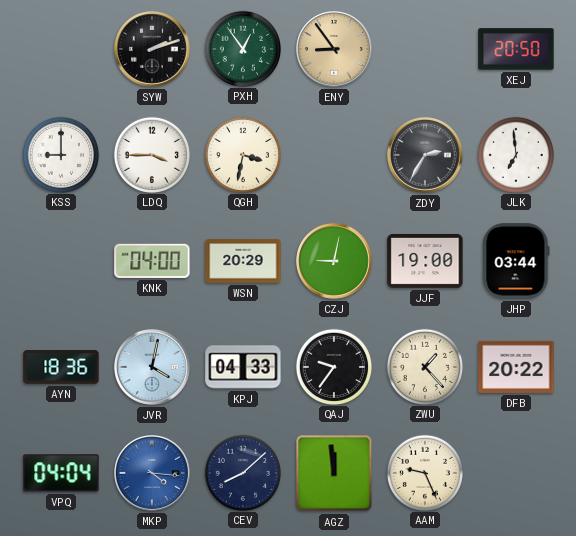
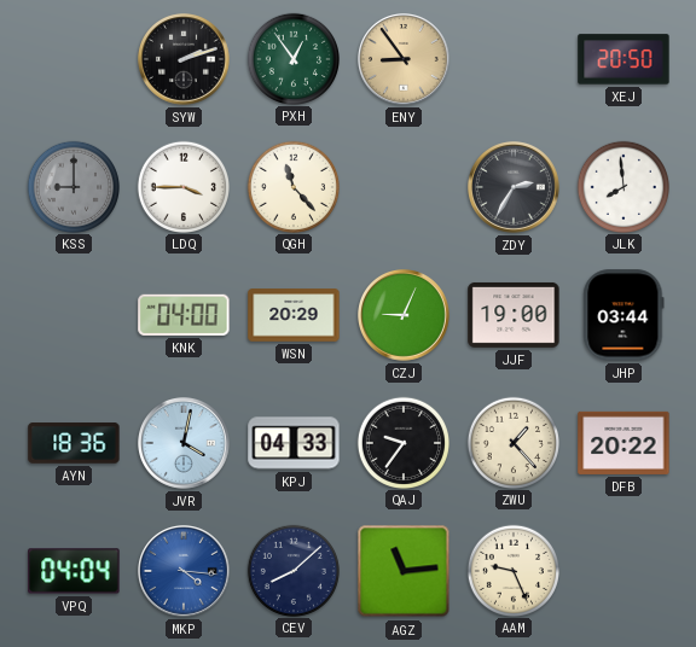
KSS dial: white -> grey
QGH: 3:32 -> 11:23
JLK: 6:59 -> 7:59
CZJ: 9:02 -> 9:04
AGZ: 11:59 -> 11:14
